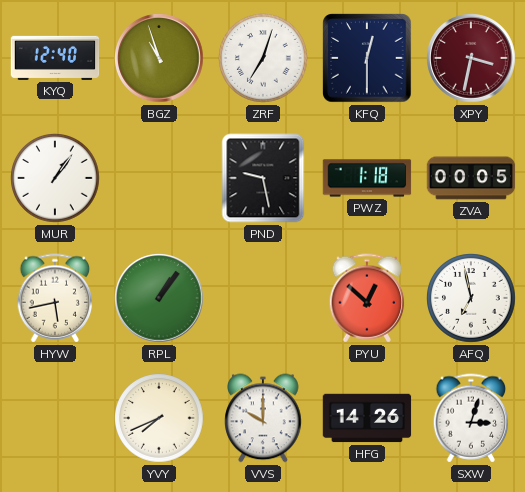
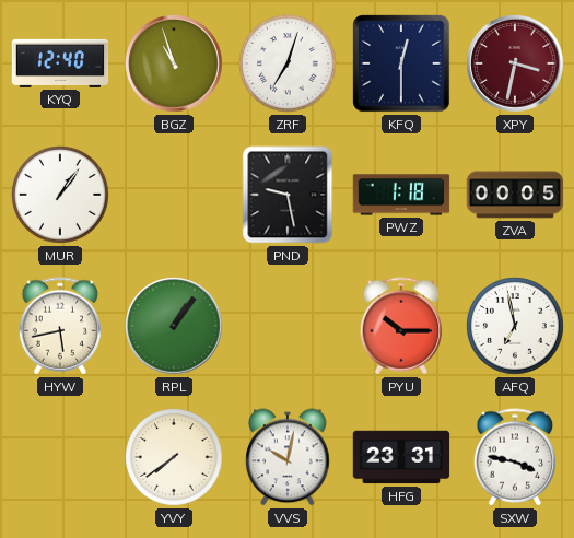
PYU: 12:52 -> 10:15
YVY: 7:41 -> 7:39
VVS: 10:00 -> 10:02
HFG: 14:26 -> 23:31
SXW: 3:03 -> 3:47
